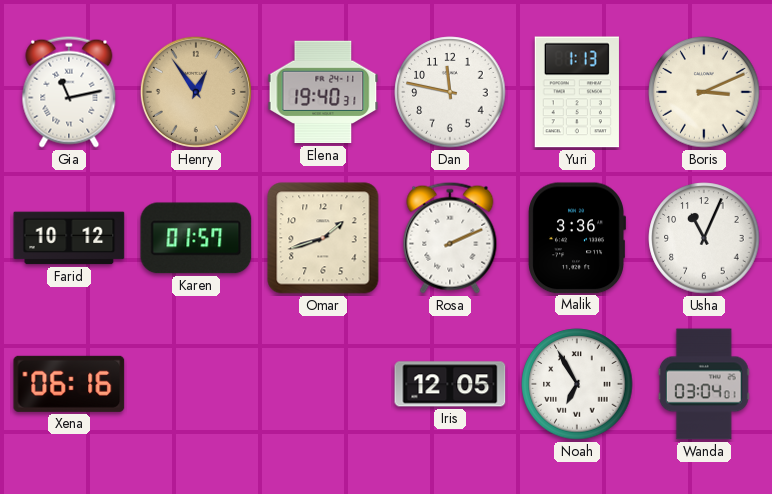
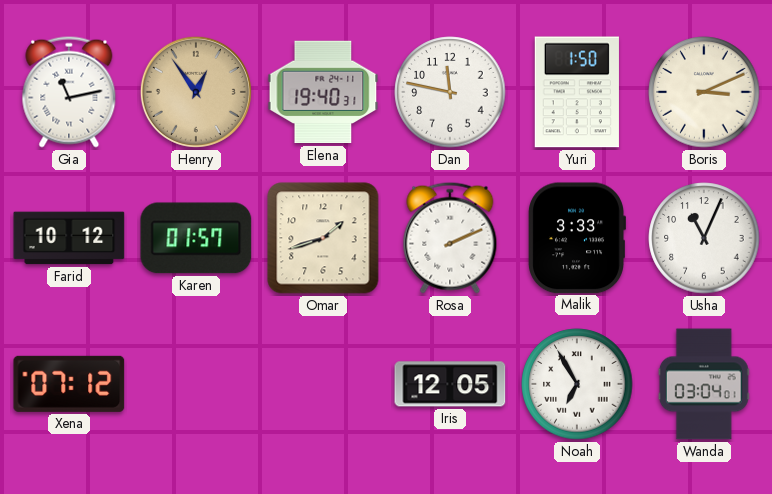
Yuri: 1:13 -> 1:50
Malik: 3:36 -> 3:33
Xena: 06:16 -> 07:12
